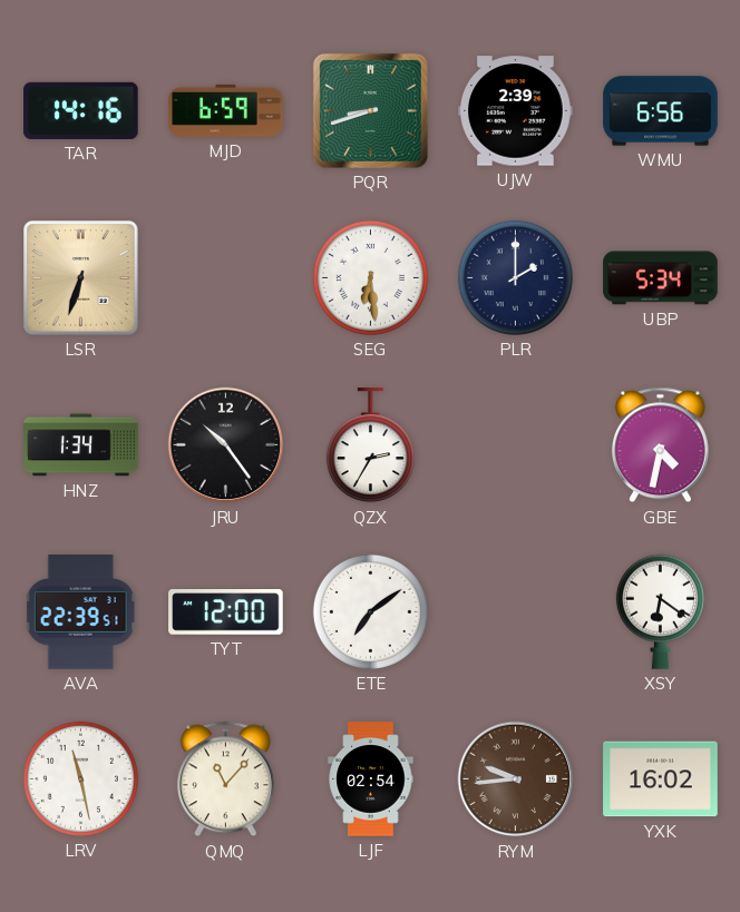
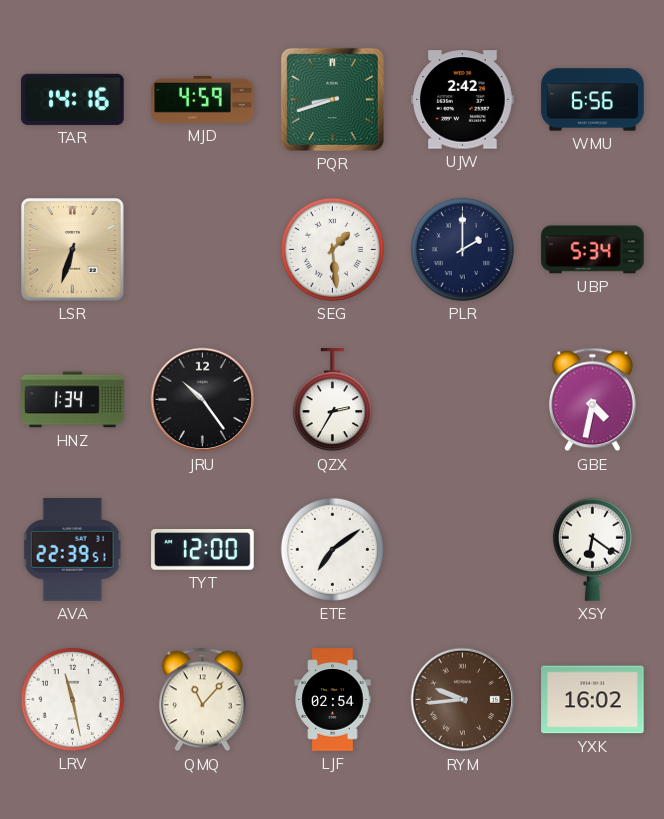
MJD: 6:59 -> 4:59
UJW: 2:39 -> 2:42
SEG: 6:29 -> 1:29
